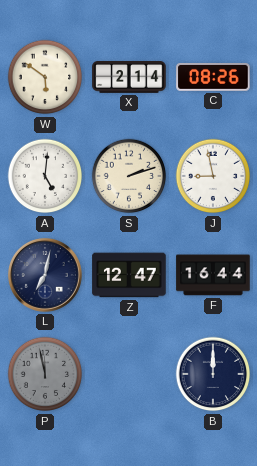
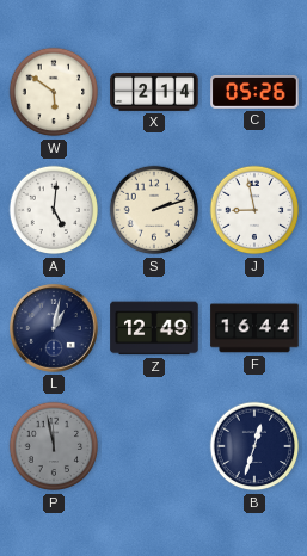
C: 08:26 -> 05:26
L: 7:02 -> 1:02
Z: 12:47 -> 12:49
B: 12:00 -> 12:33
